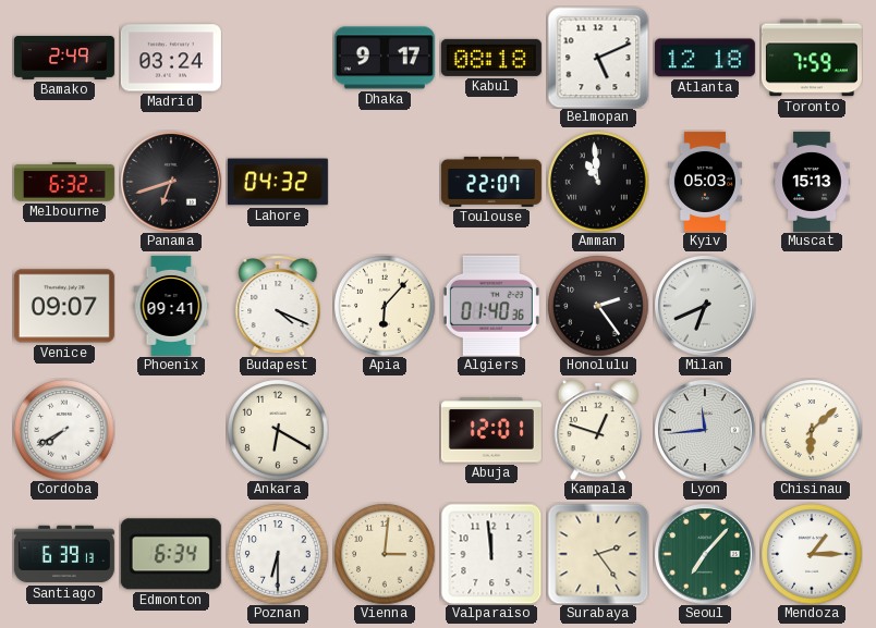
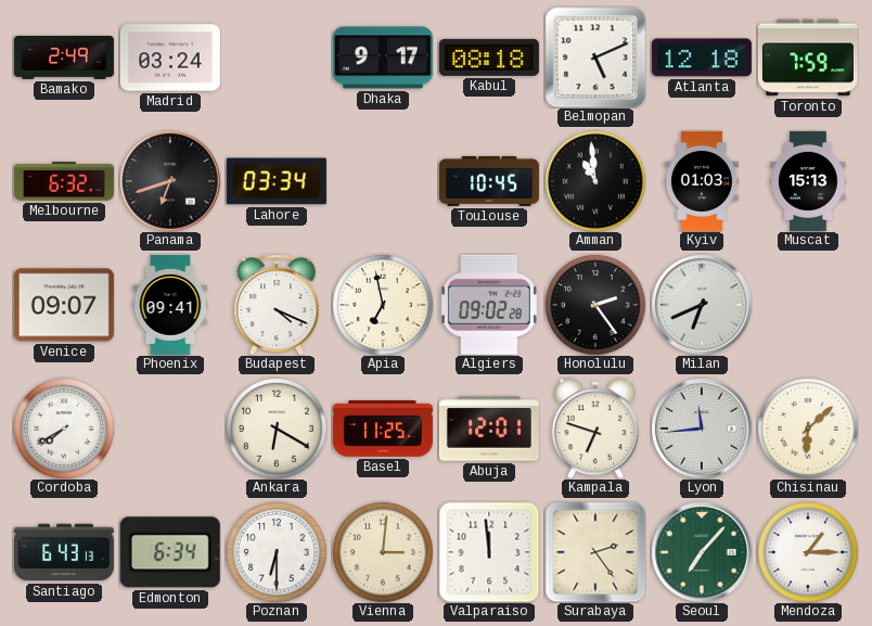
Lahore: 04:32 -> 03:34
Toulouse: 22:07 -> 10:45
Kyiv: 05:03 -> 01:03
Apia: 6:07 -> 6:58
Algiers: 01:40 -> 09:02
Basel: none -> 11:25
Kampala: 12:48 -> 6:48
Santiago: 6:39 -> 6:43
